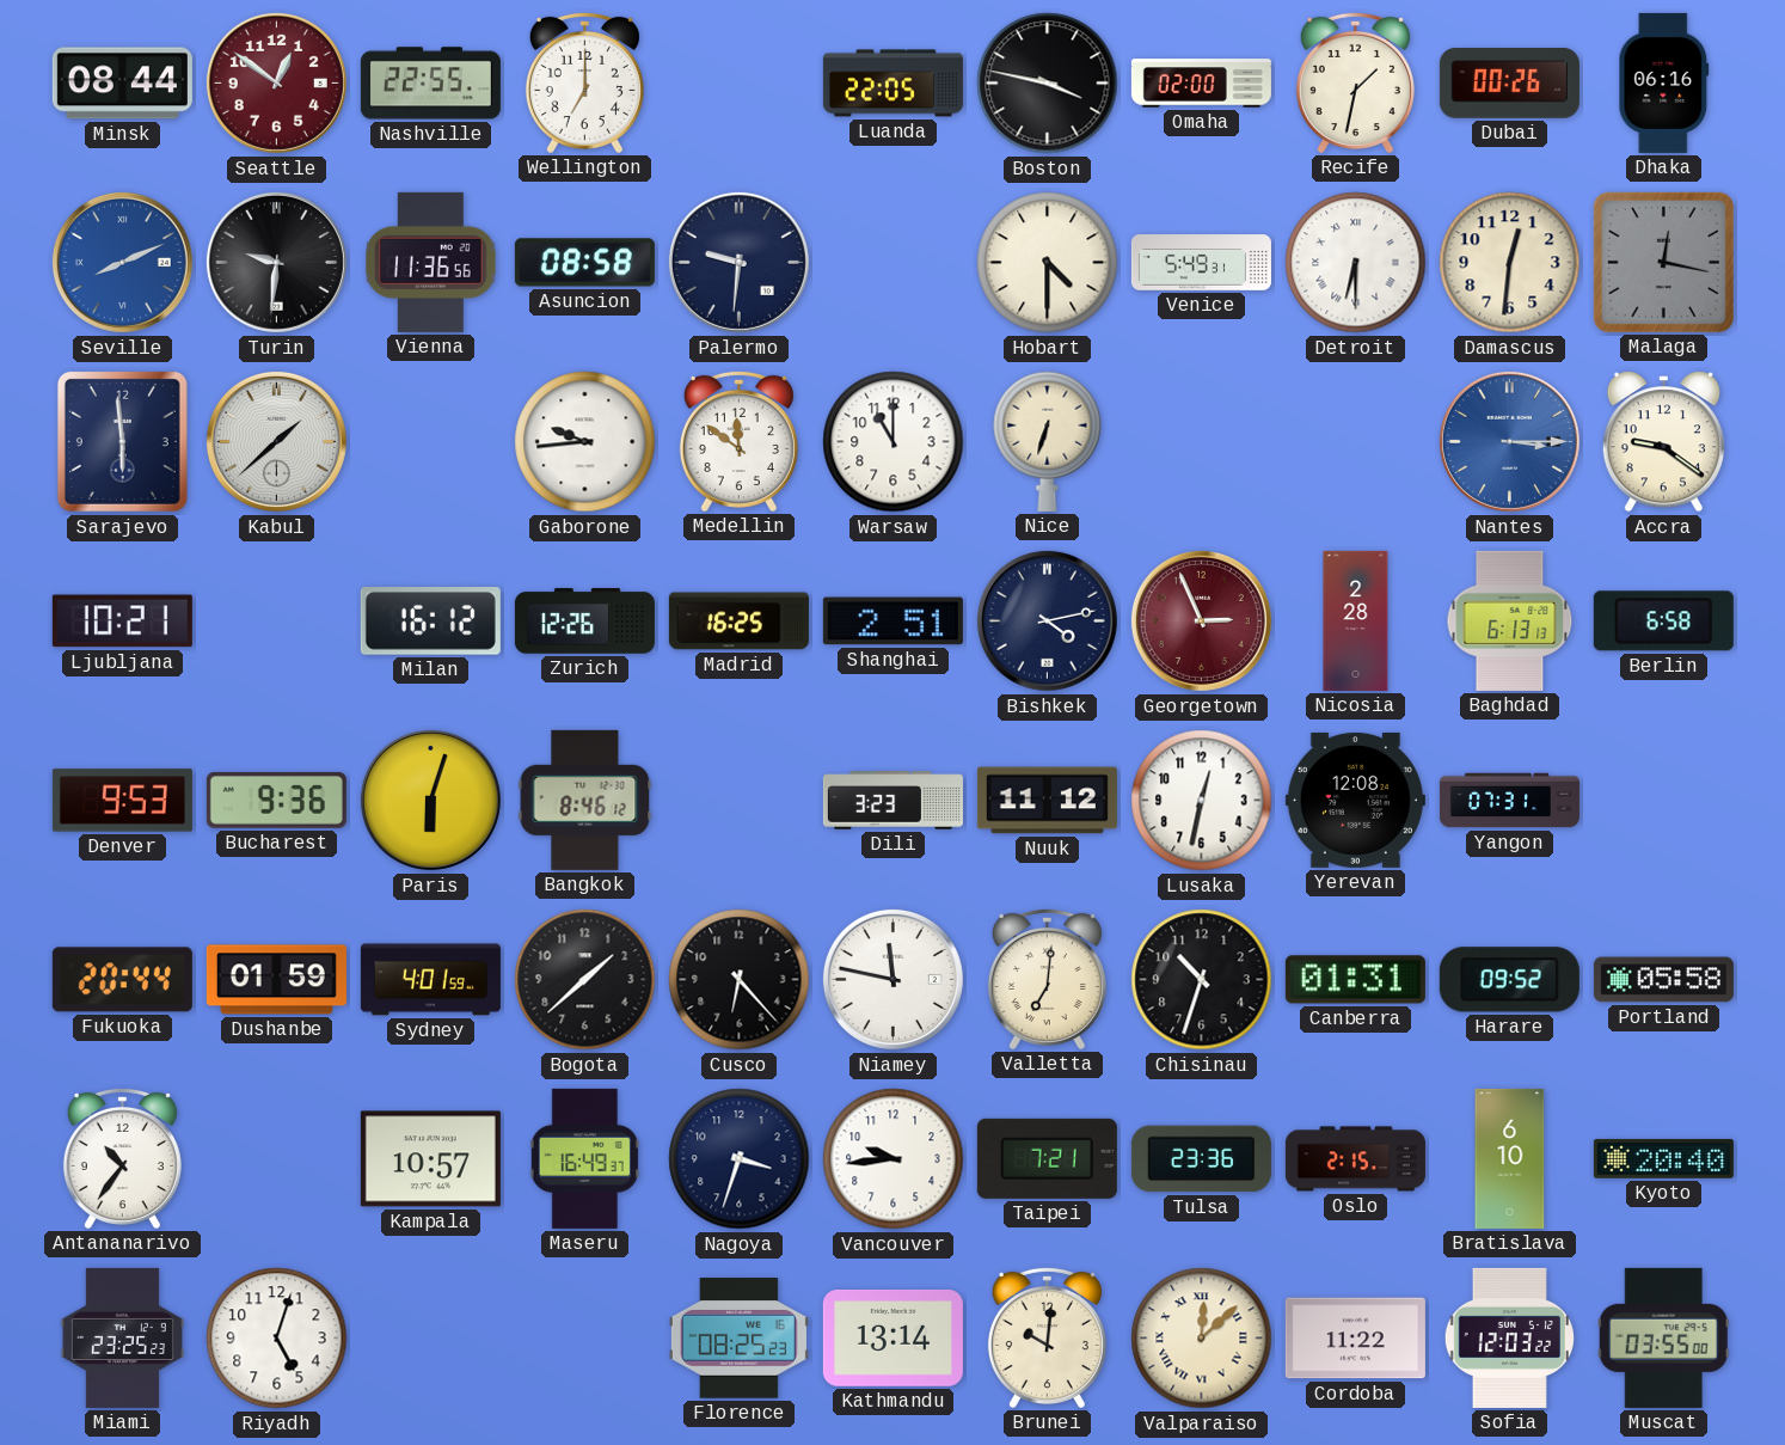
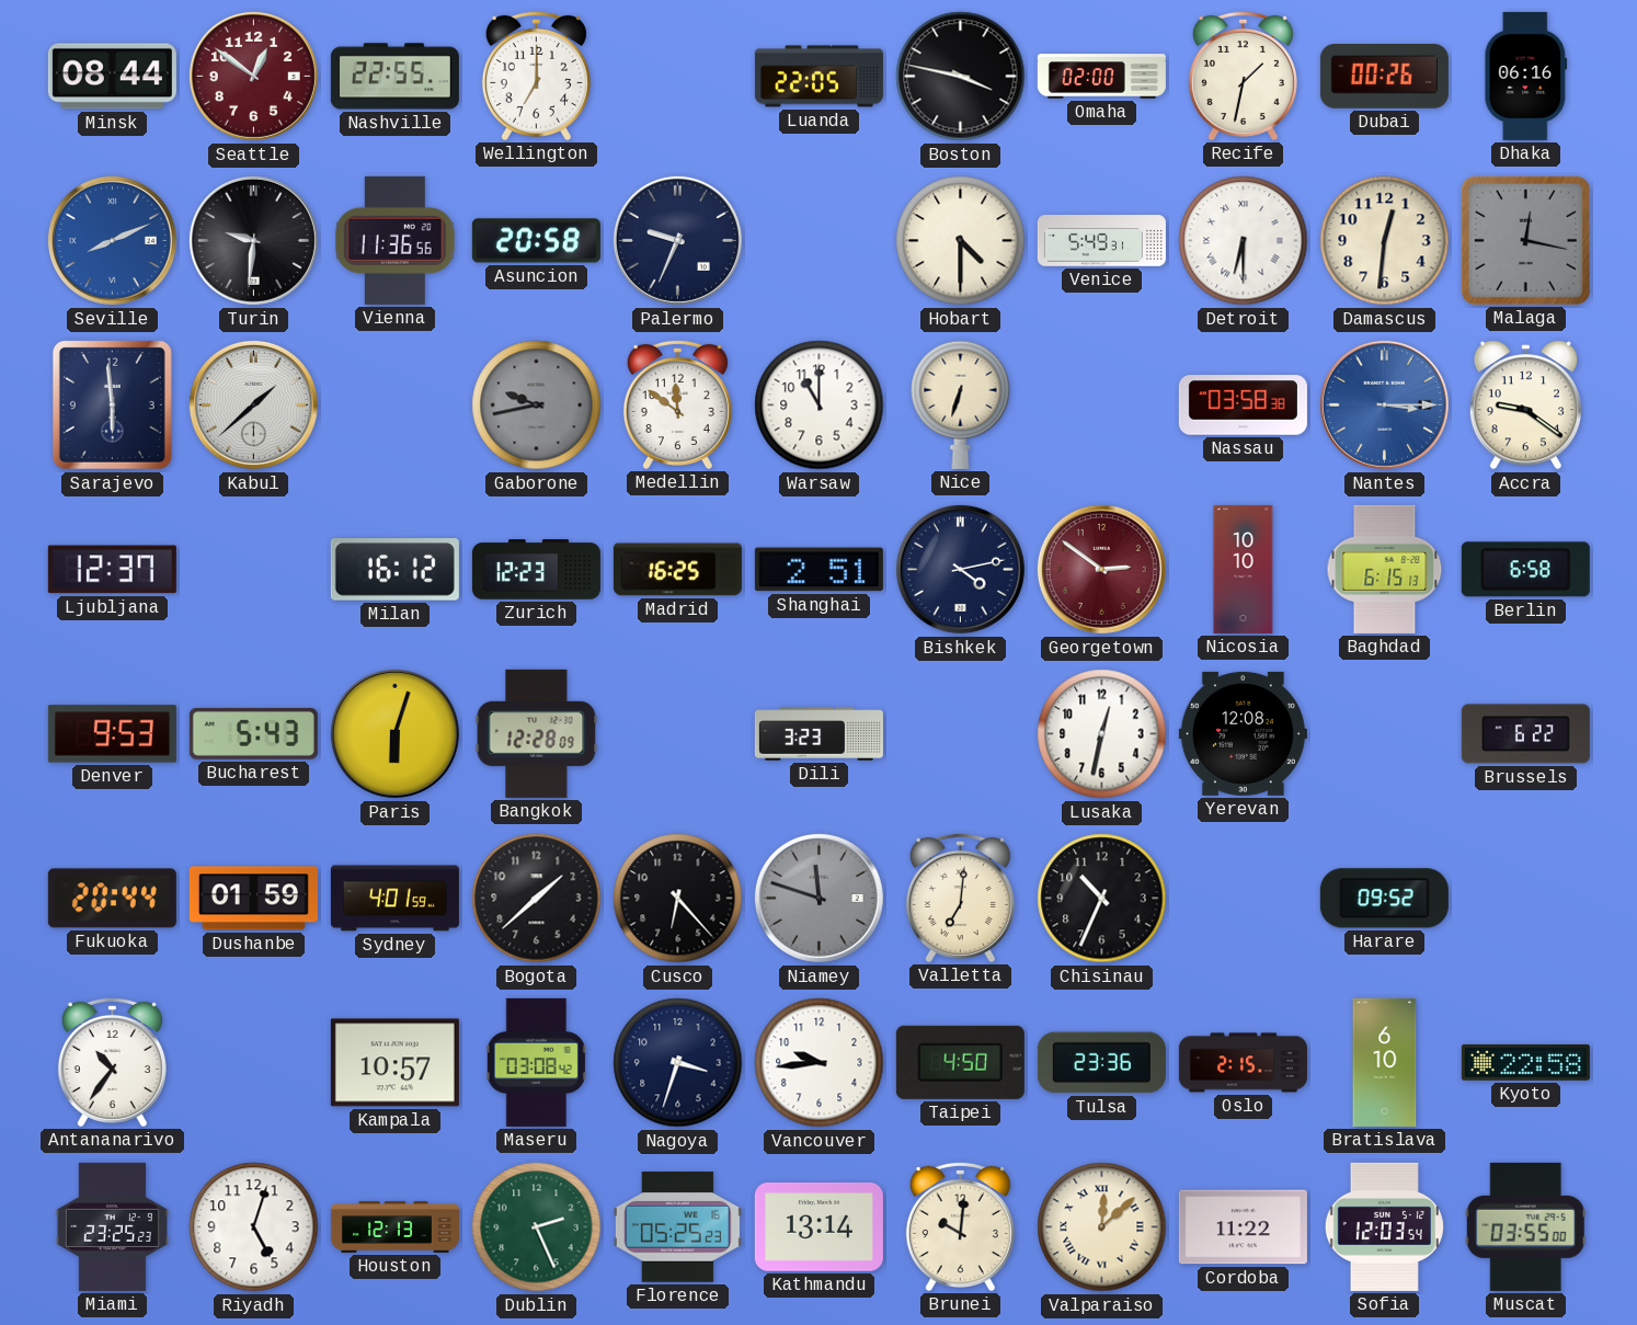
Asuncion: 08:58 -> 20:58
Palermo: 9:31 -> 9:34
Gaborone: 9:44 -> 9:43
Gaborone dial: white -> grey
Nassau: none -> 03:58
Ljubljana: 10:21 -> 12:37
Zurich: 12:26 -> 12:23
Georgetown: 2:56 -> 2:51
Nicosia: 2:28 -> 10:10
Baghdad: 6:13 -> 6:15
Bucharest: 9:36 -> 5:43
Bangkok: 8:46 -> 12:28
Nuuk: 11:12 -> none
Yangon: 07:31 -> none
Brussels: none -> 6:22
Niamey: 11:47 -> 11:48
Niamey dial: white -> grey
Chisinau: 10:33 -> 10:34
Canberra: 01:31 -> none
Portland: 05:58 -> none
Maseru: 16:49 -> 03:08
Taipei: 7:21 -> 4:50
Kyoto: 20:40 -> 22:58
Houston: none -> 12:13
Dublin: none -> 2:26
Florence: 08:25 -> 05:25
Sofia: 12:03:22 -> 12:03:54
